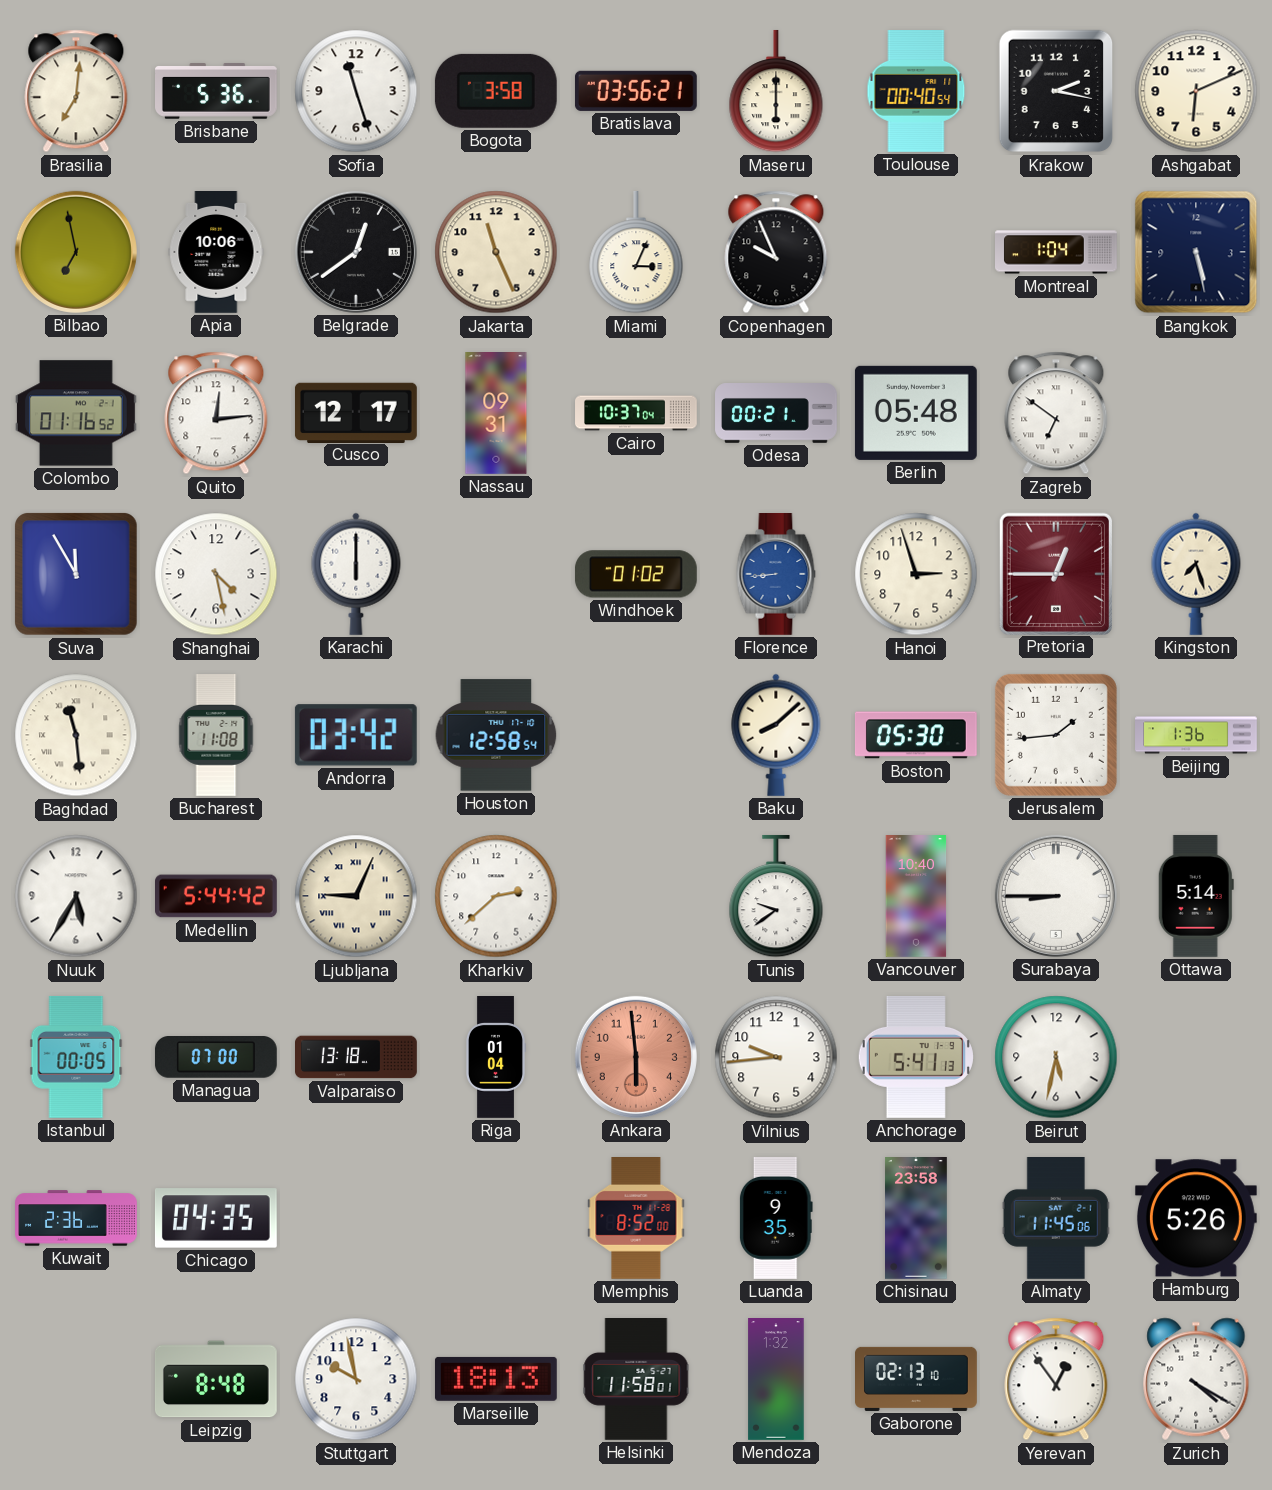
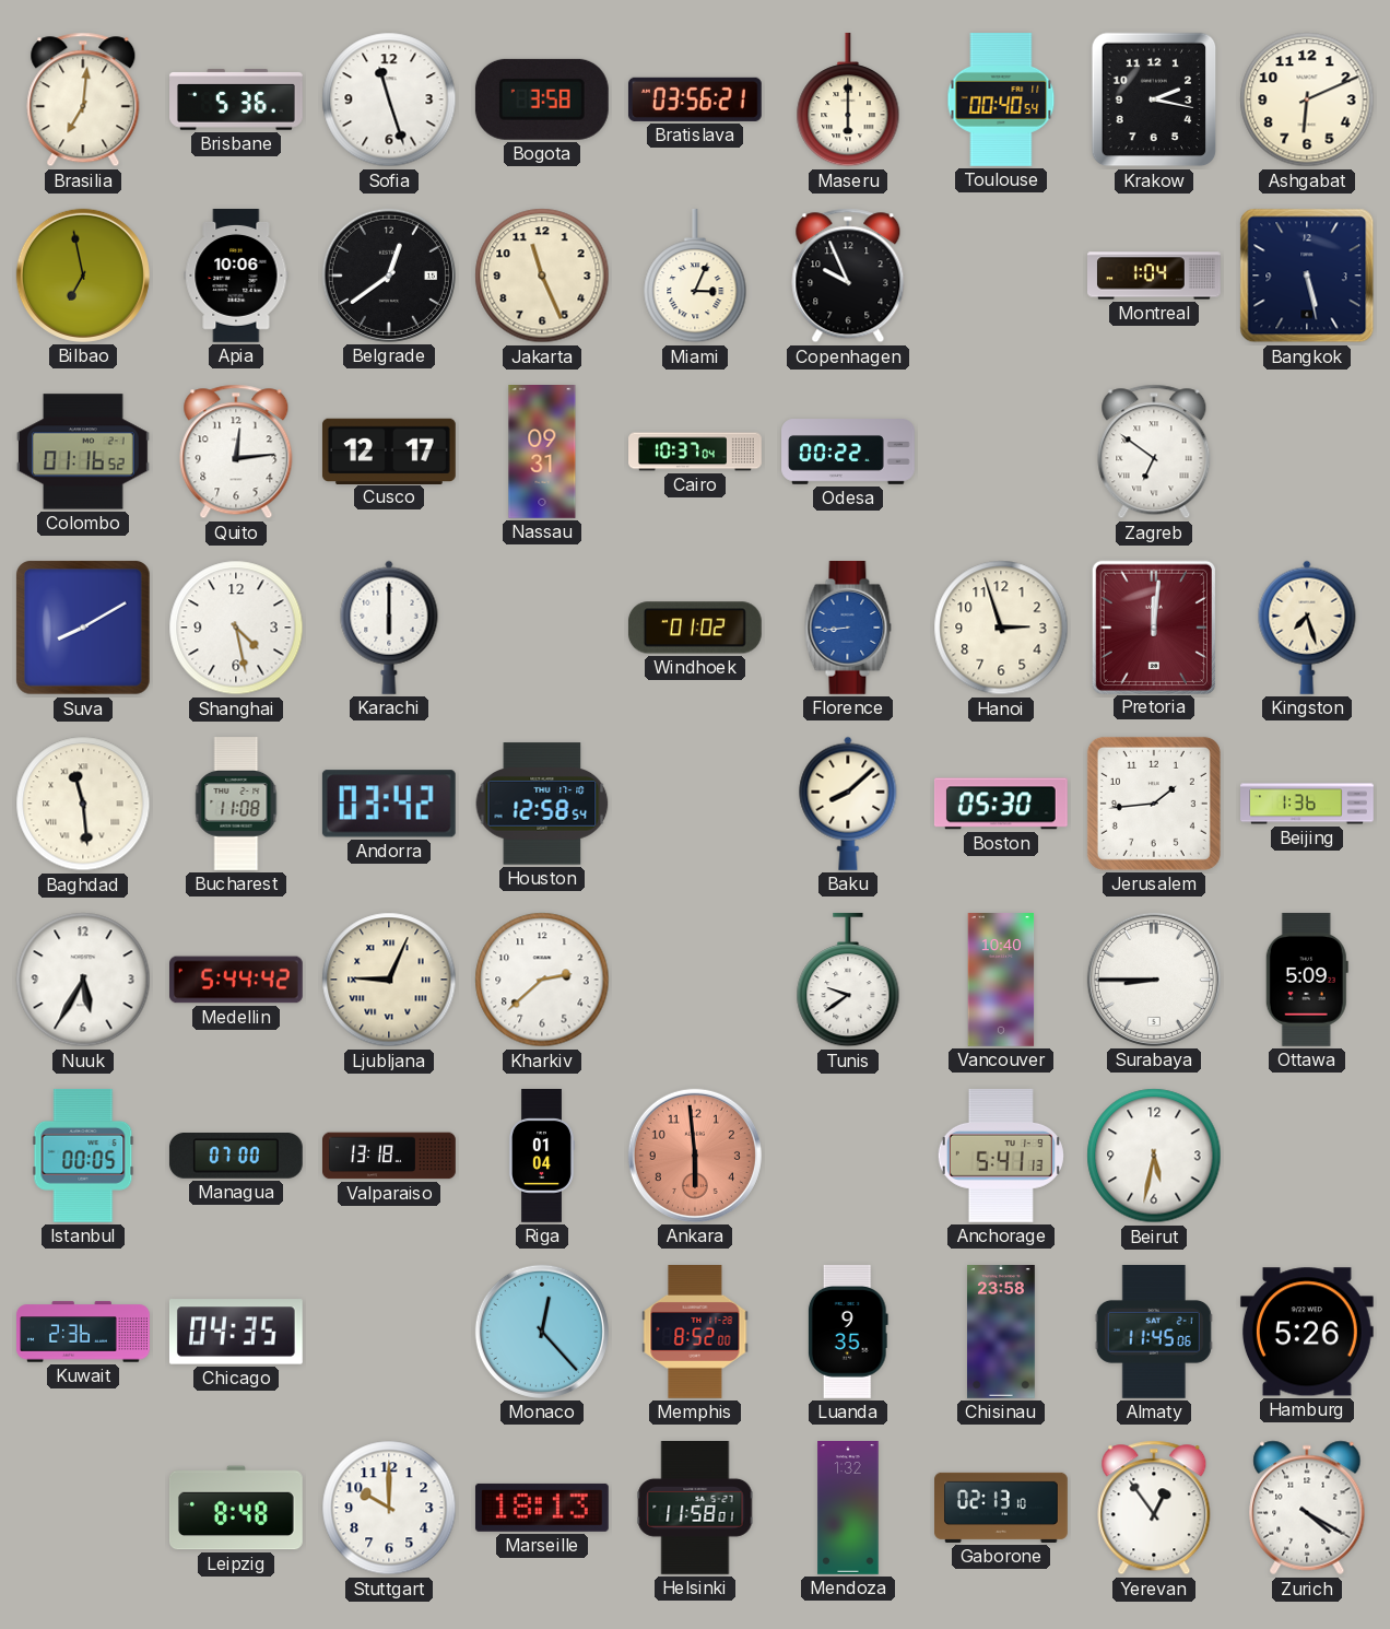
Odesa: 00:21 -> 00:22
Berlin: 05:48 -> none
Suva: 11:55 -> 8:10
Pretoria: 12:45 -> 12:01
Ottawa: 5:14 -> 5:09
Vilnius: 9:44 -> none
Monaco: none -> 12:23
Stuttgart: 9:58 -> 10:00
